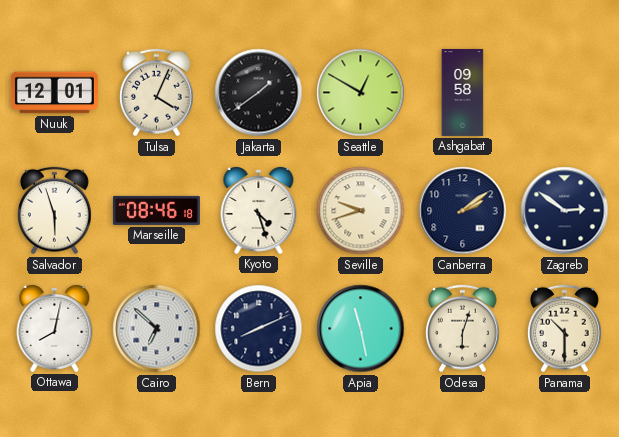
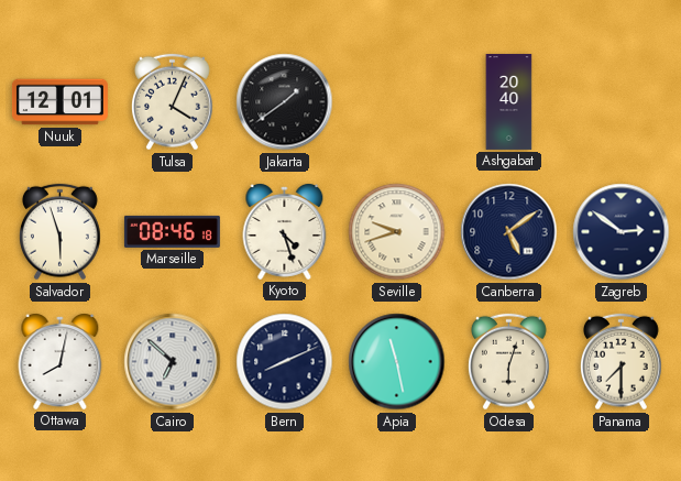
Seattle: 12:50 -> none
Ashgabat: 09:58 -> 20:40
Canberra: 2:09 -> 5:09
Panama: 10:30 -> 7:30
